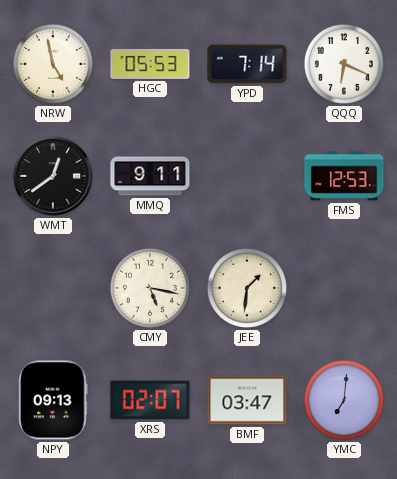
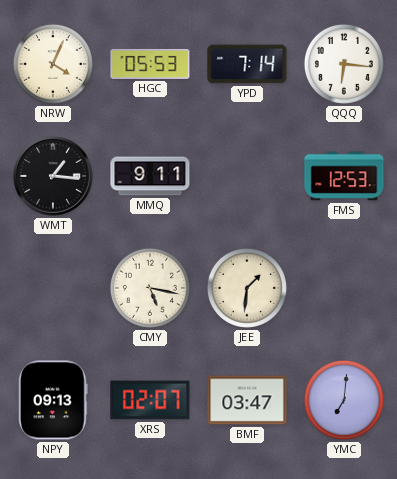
NRW: 4:58 -> 4:04
QQQ: 6:19 -> 6:16
WMT: 12:39 -> 1:16
